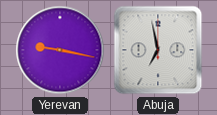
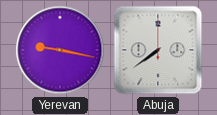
Abuja: 6:58 -> 7:39
